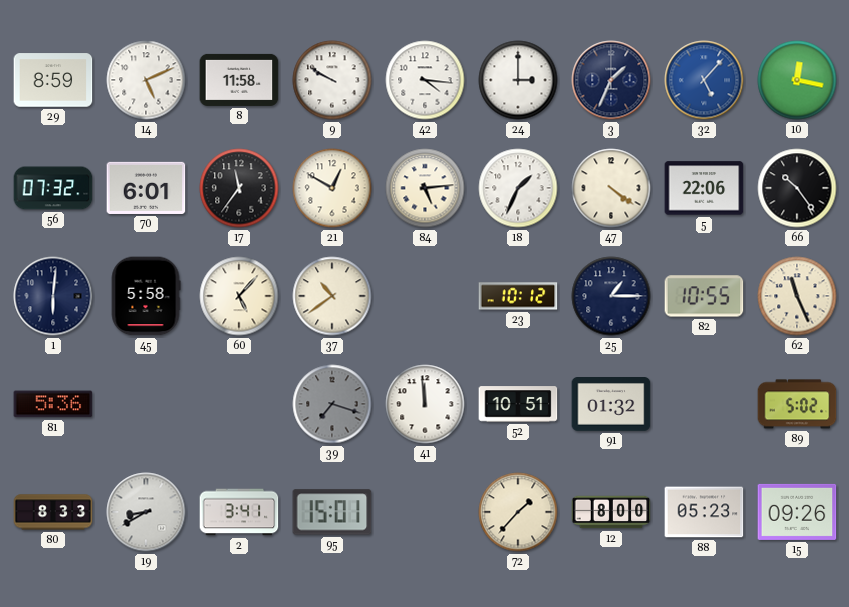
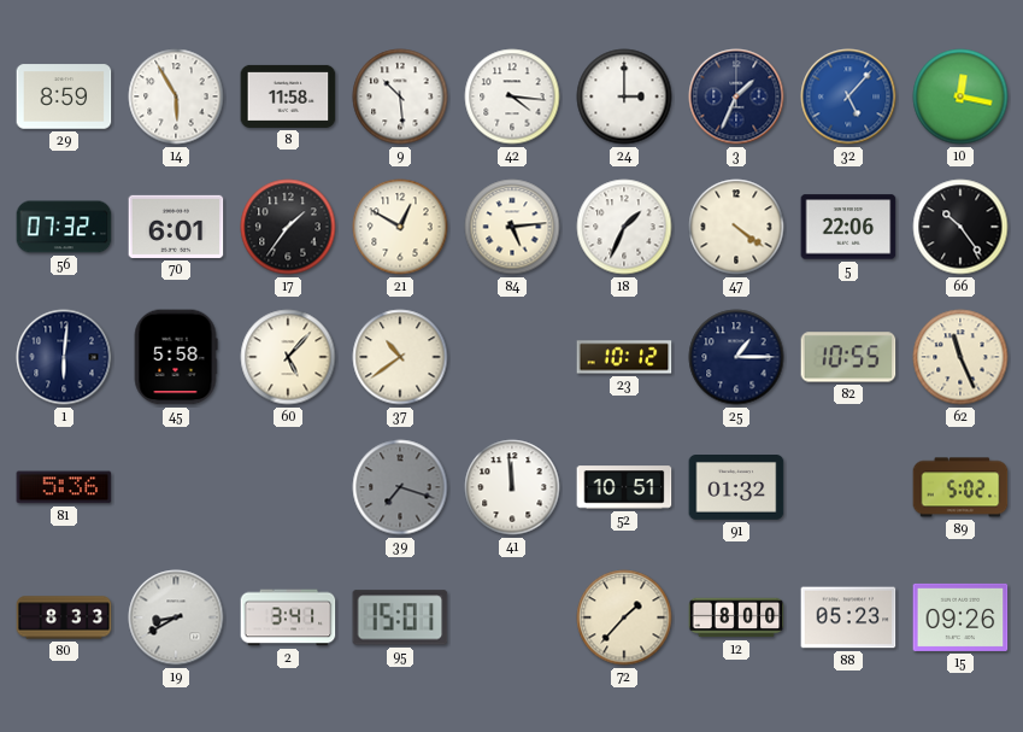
14: 5:11 -> 5:55
9: 9:50 -> 10:29
17: 11:36 -> 1:36
